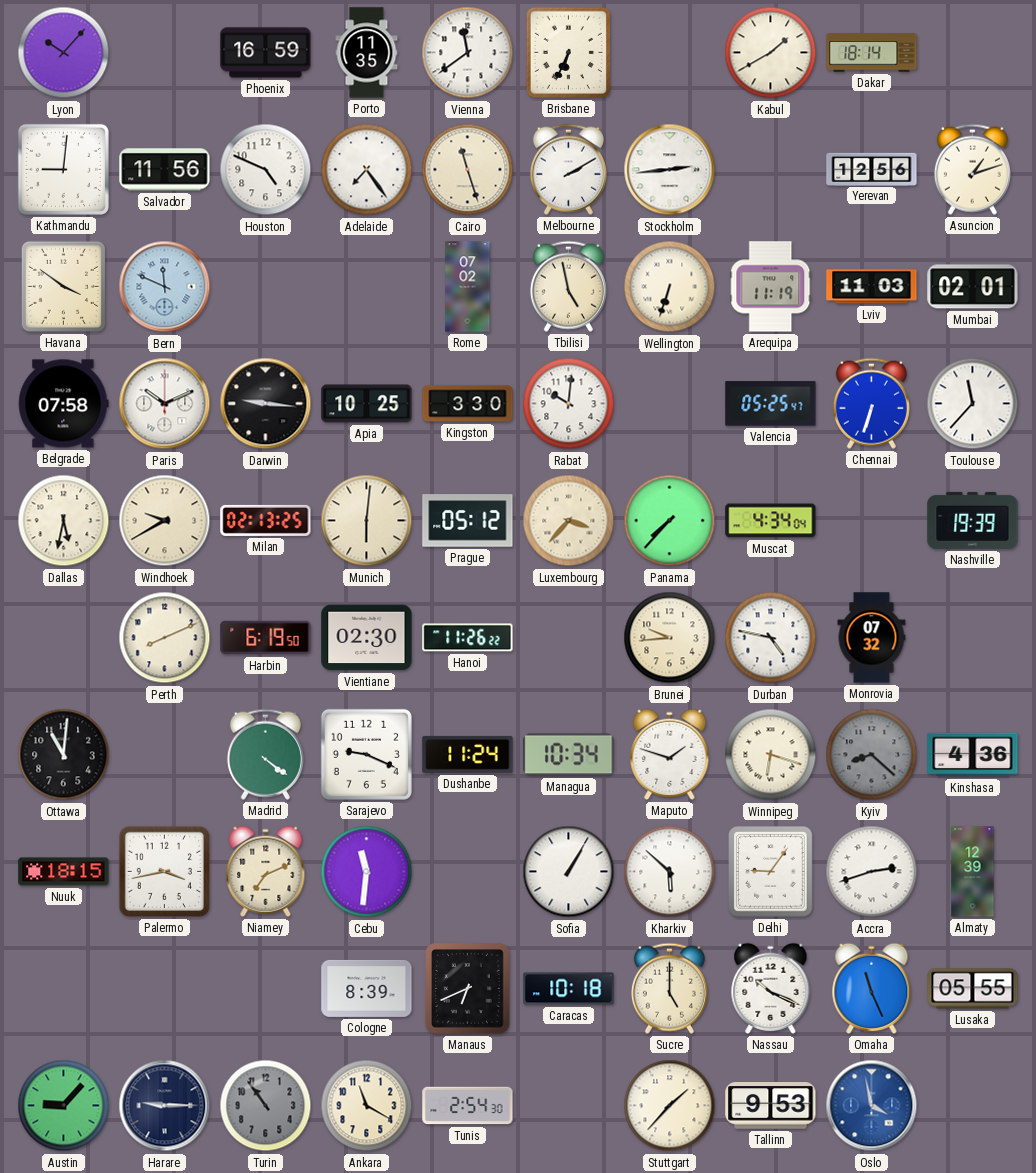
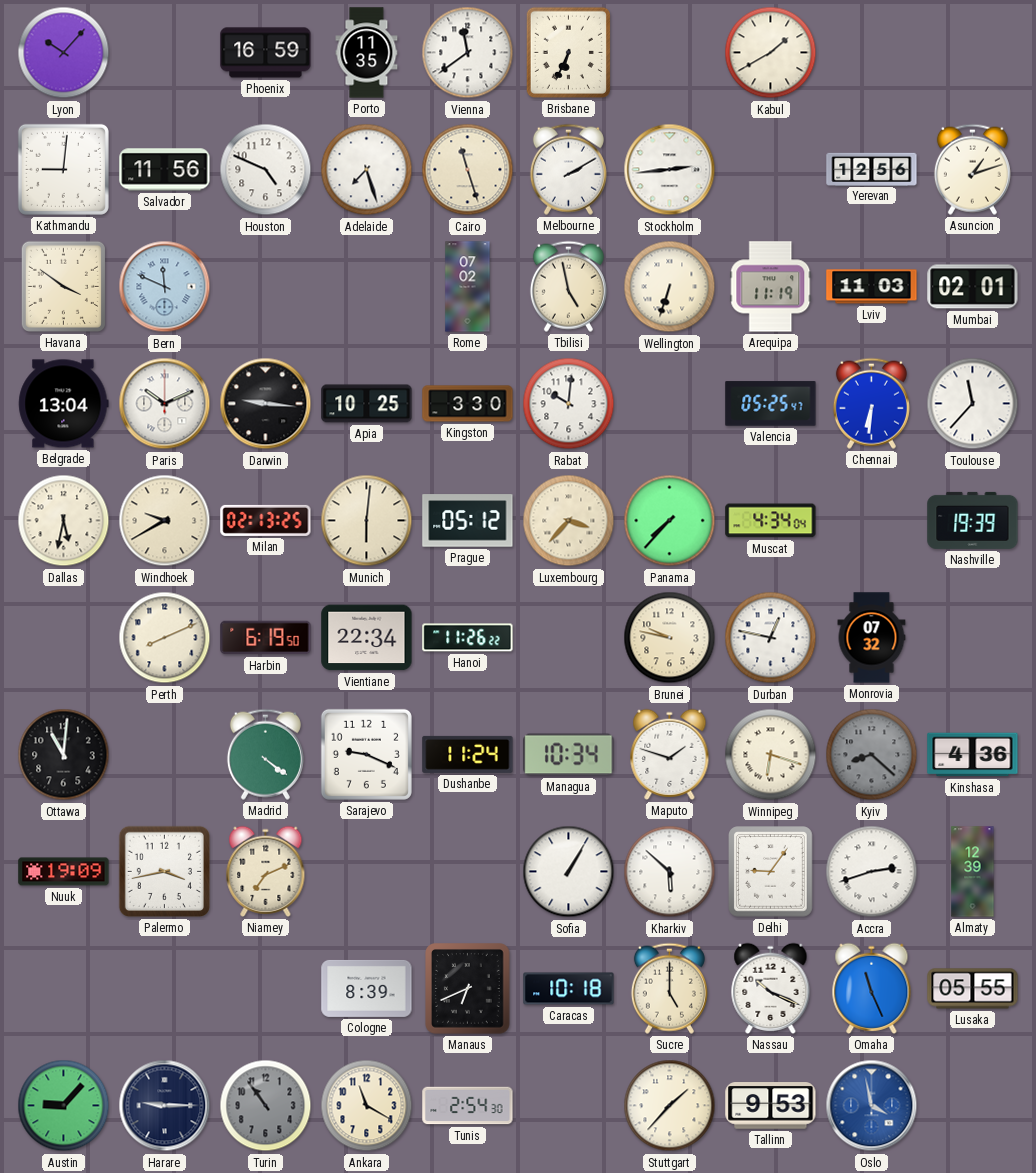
Dakar: 18:14 -> none
Adelaide: 7:24 -> 7:27
Belgrade: 07:58 -> 13:04
Chennai: 6:33 -> 6:31
Vientiane: 02:30 -> 22:34
Brunei: 9:44 -> 9:47
Durban: 4:47 -> 12:47
Nuuk: 18:15 -> 19:09
Cebu: 11:31 -> none
